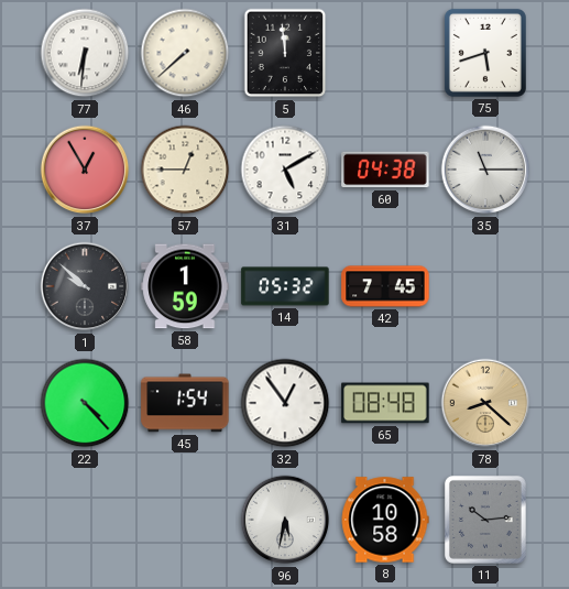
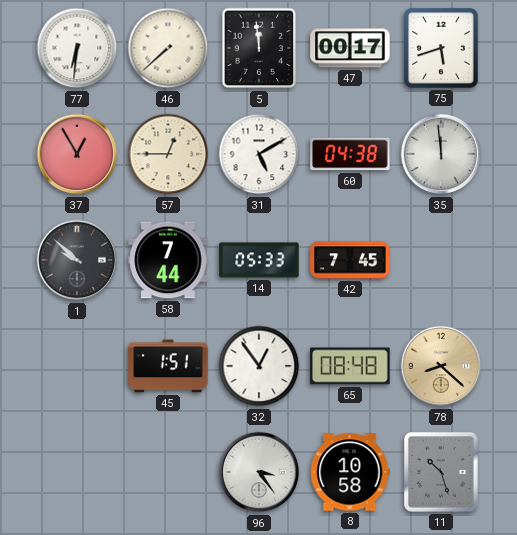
47: none -> 00:17
35: 11:15 -> 11:59
58: 1:59 -> 7:44
14: 05:32 -> 05:33
22: 4:23 -> none
45: 1:54 -> 1:51
96: 5:32 -> 3:24
11: 10:14 -> 10:27
